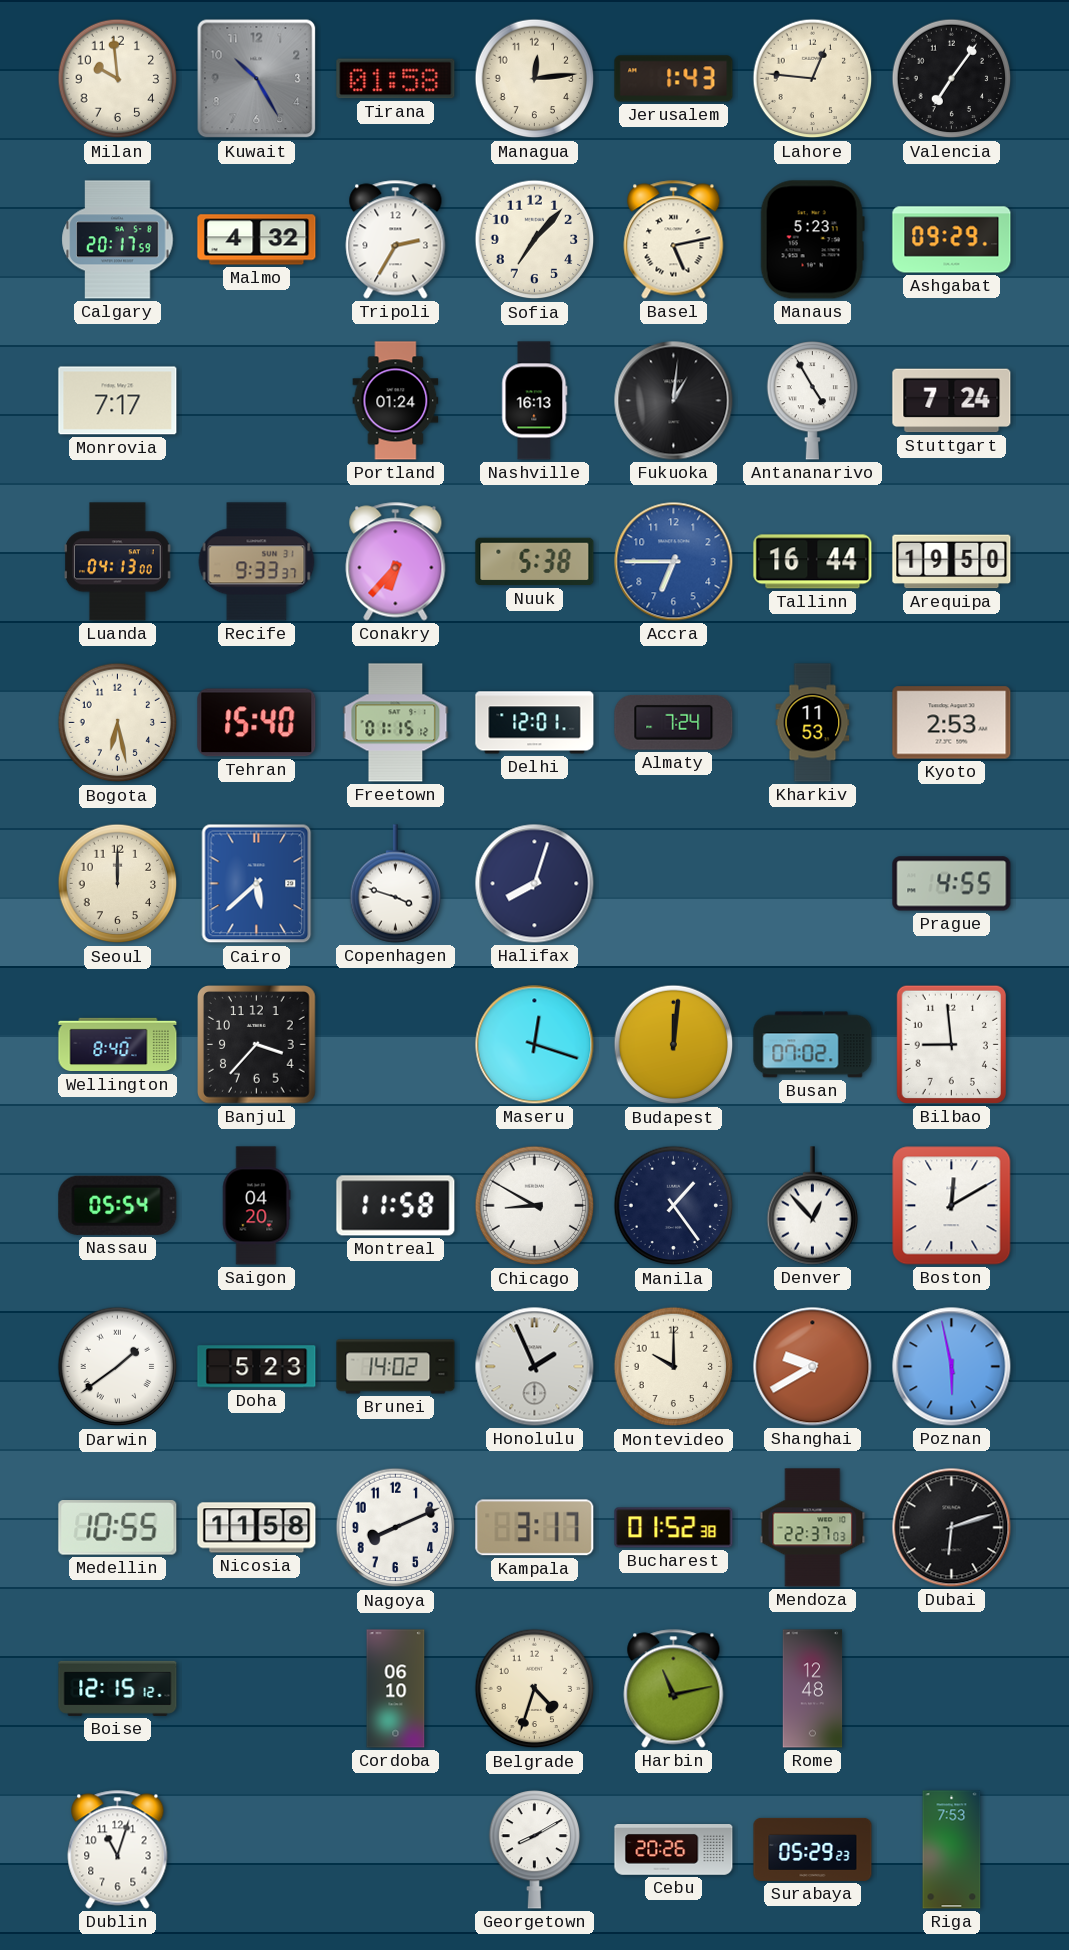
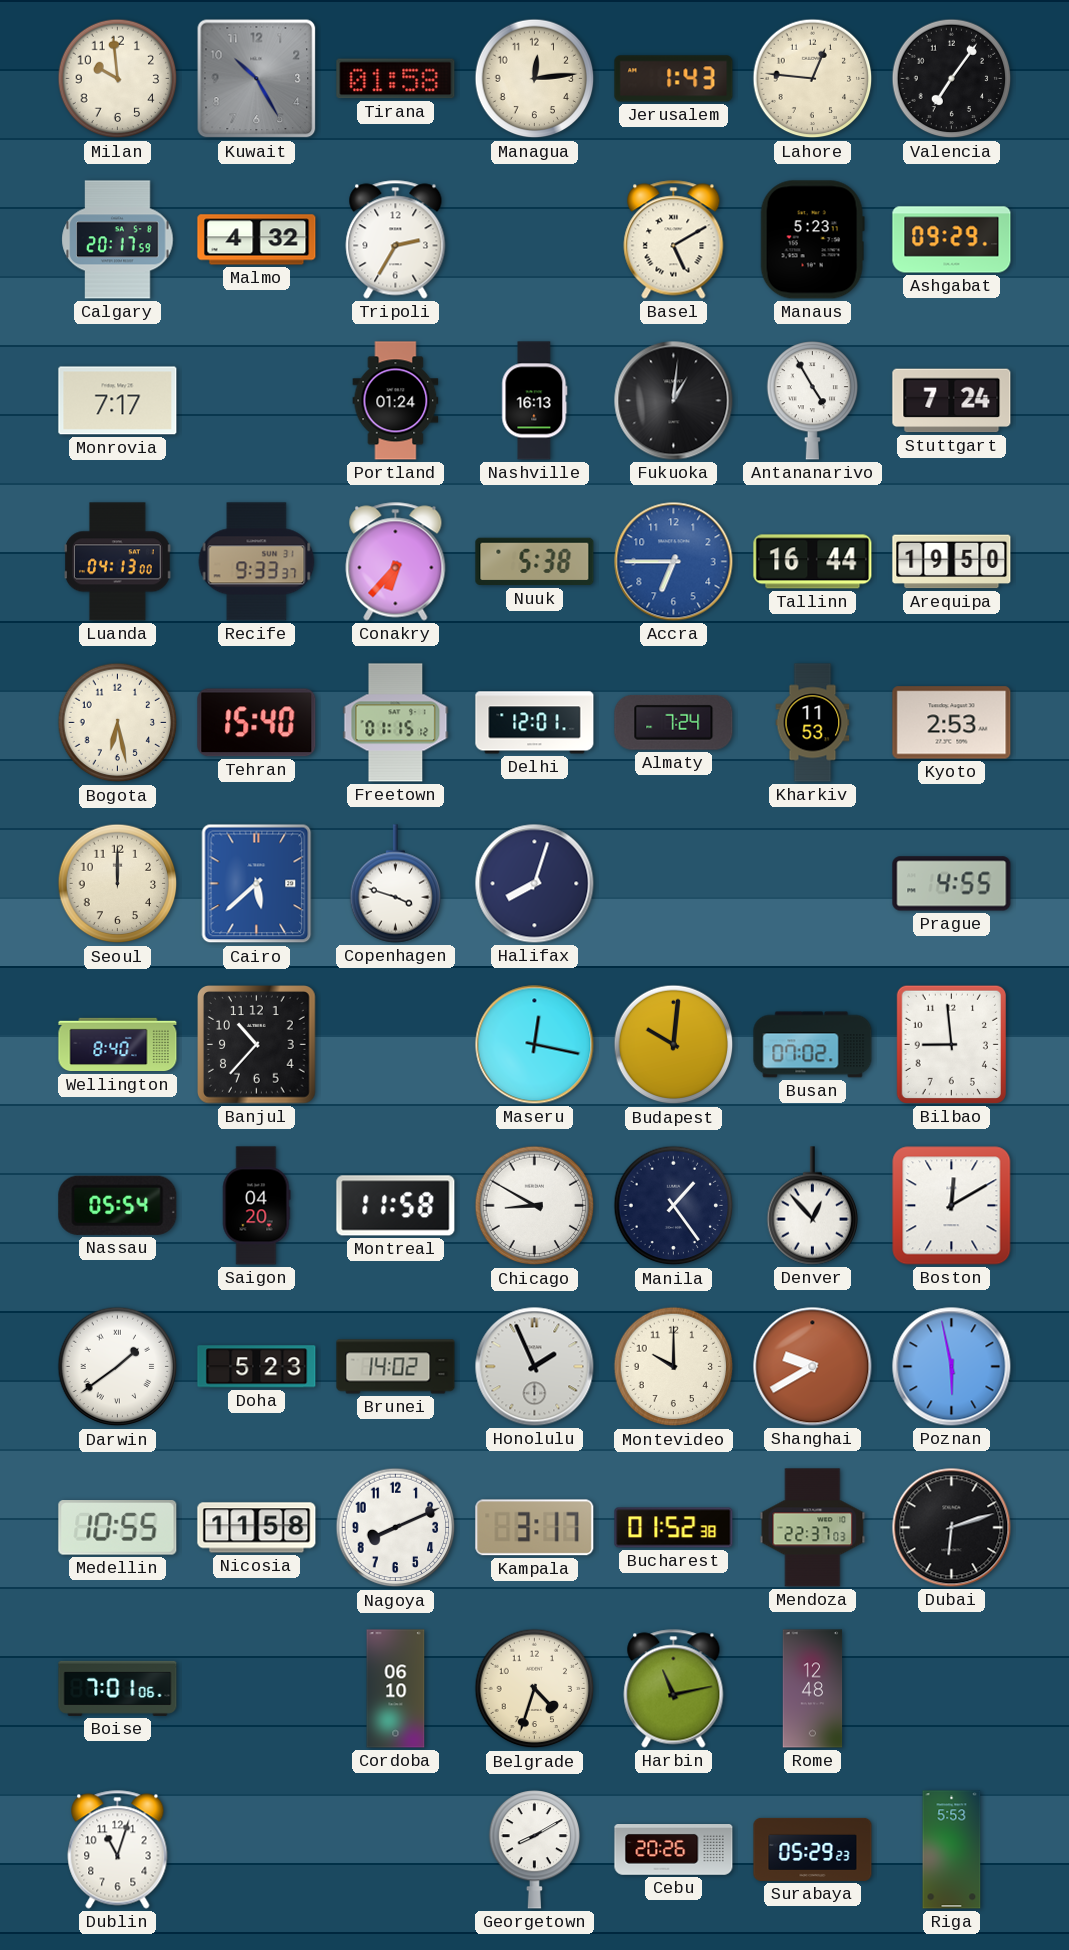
Sofia: 7:07 -> none
Basel: 5:13 -> 5:10
Banjul: 3:37 -> 10:37
Maseru: 12:18 -> 12:17
Budapest: 12:01 -> 10:01
Boise: 12:15 -> 7:01
Riga: 7:53 -> 5:53
